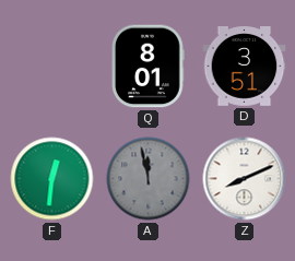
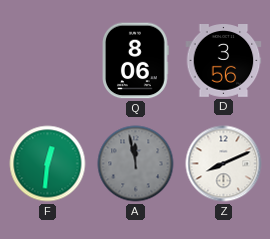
Q: 8:01 -> 8:06
D: 3:51 -> 3:56
